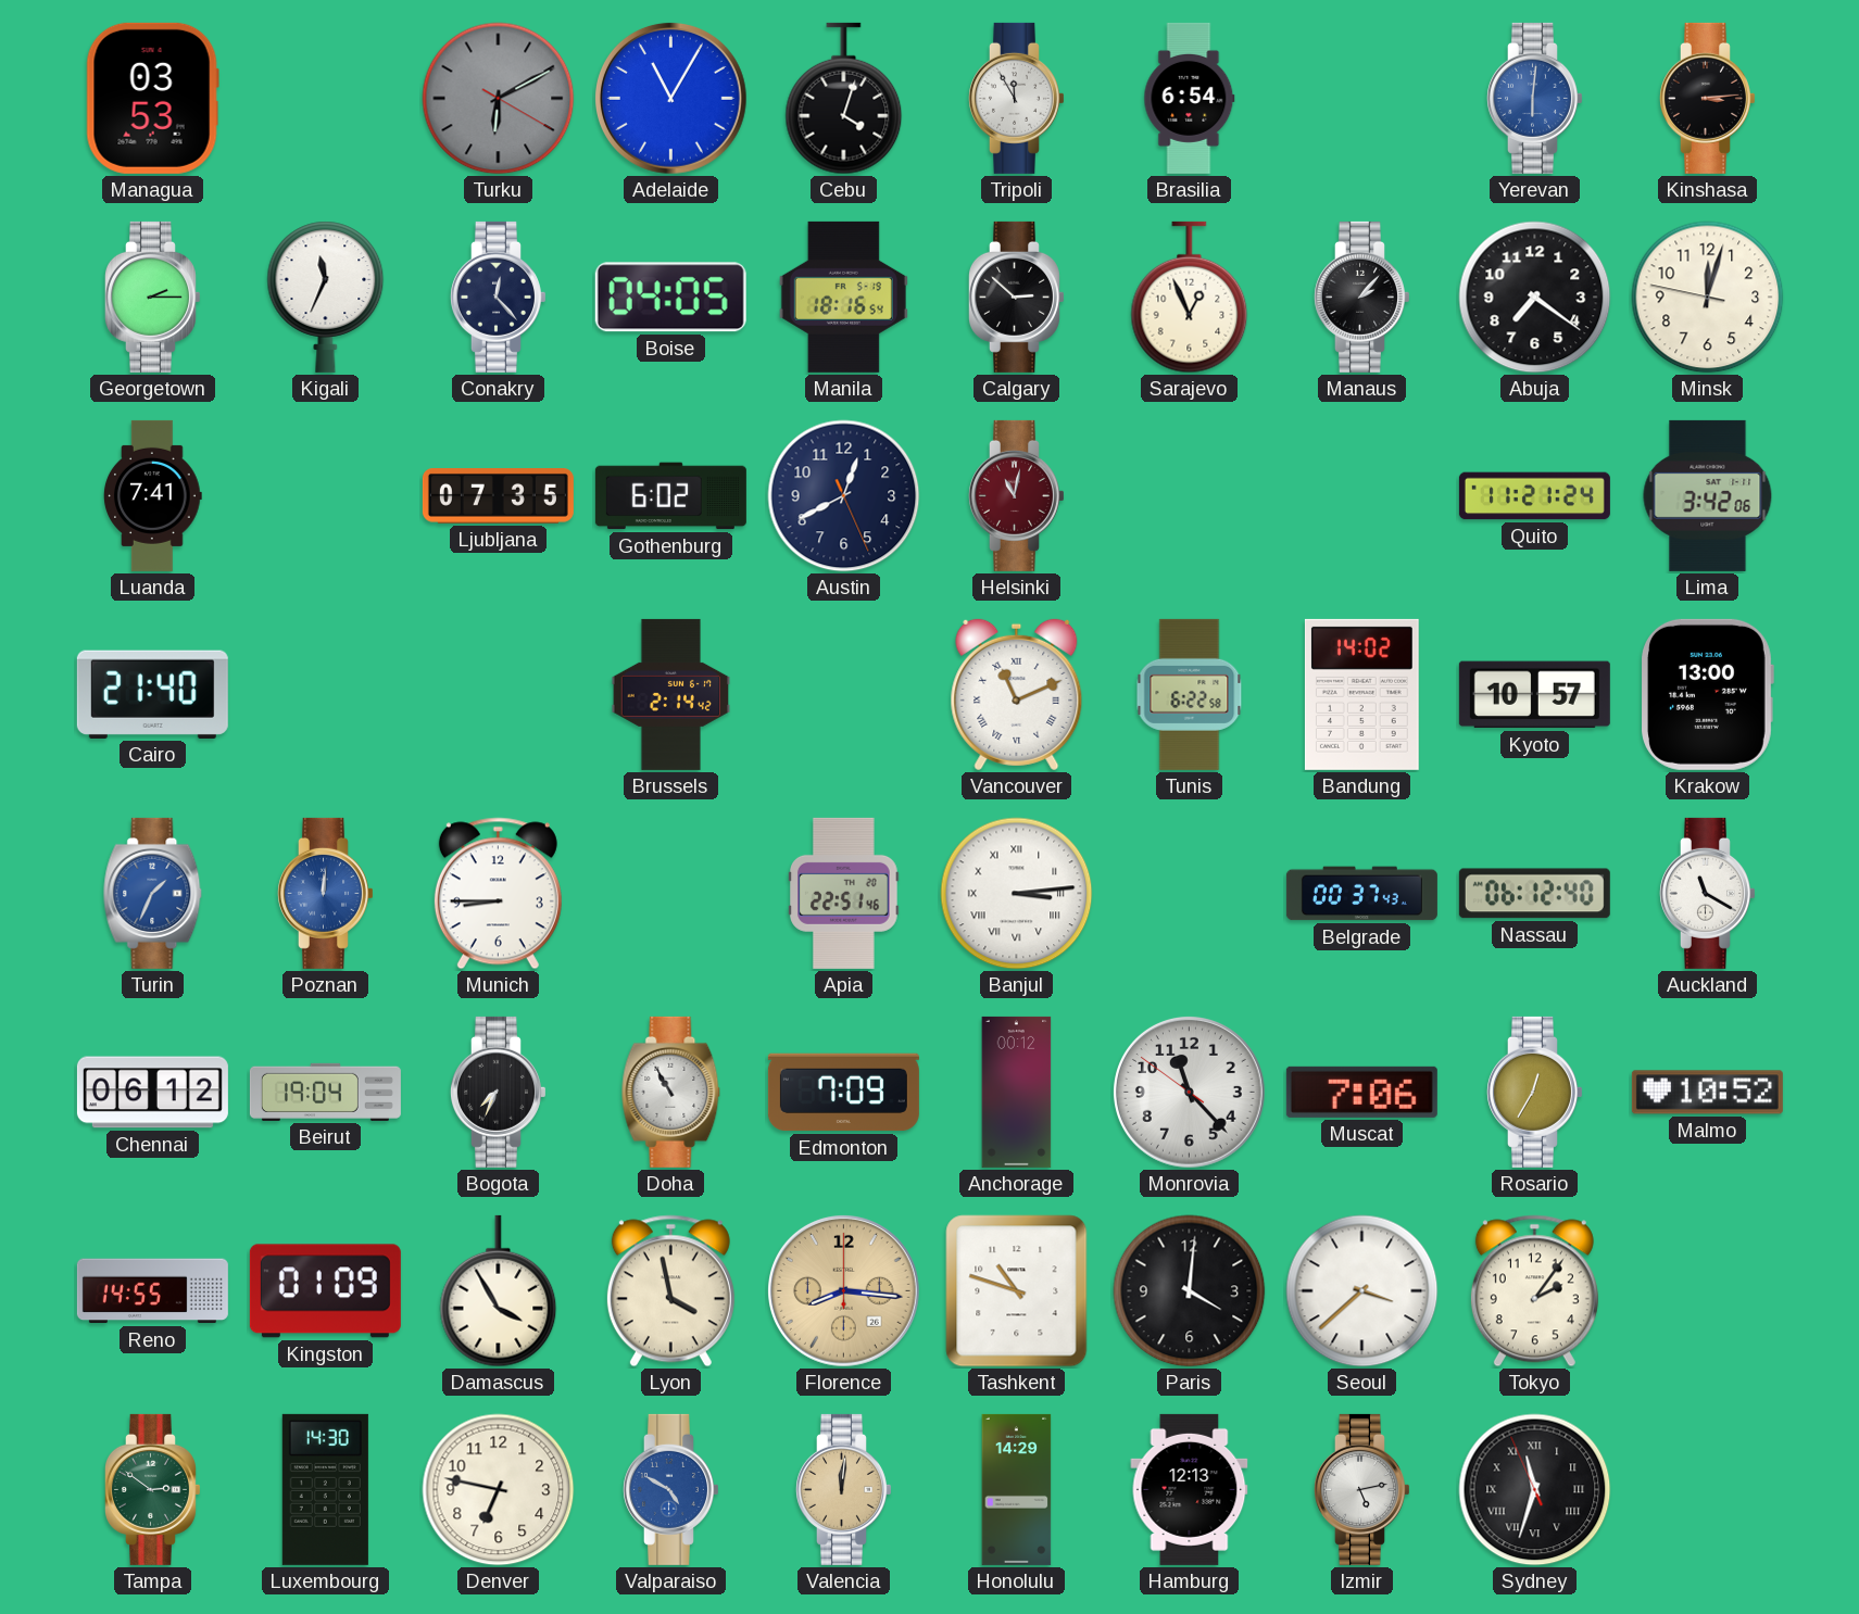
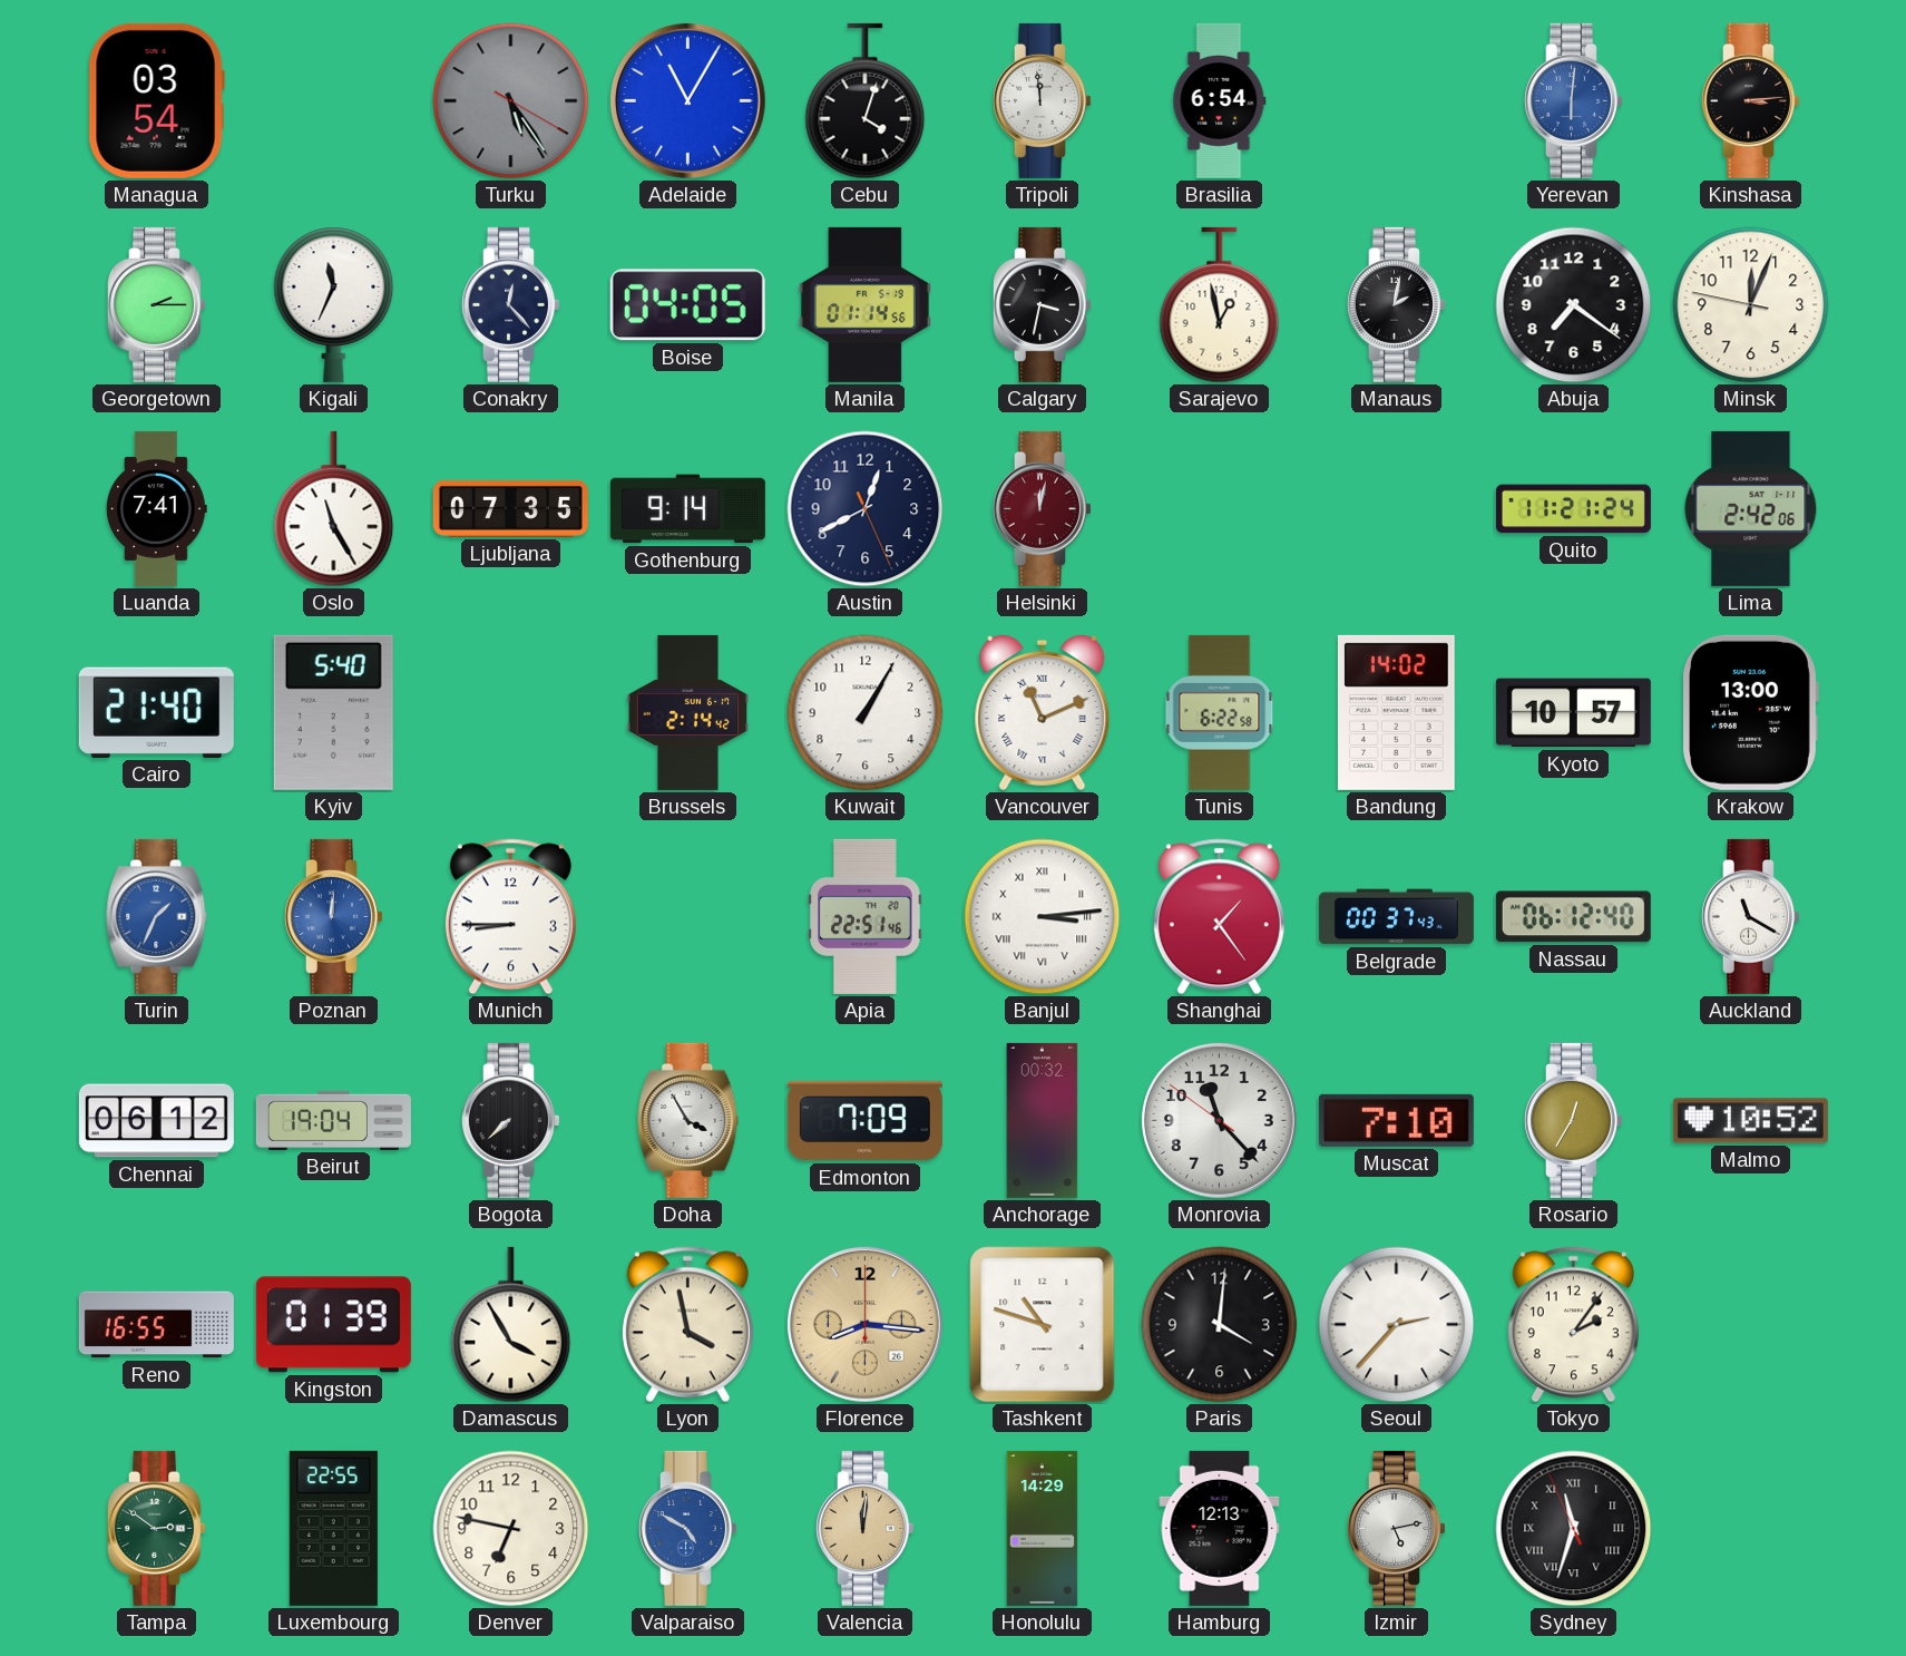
Managua: 03:53 -> 03:54
Turku: 6:10 -> 5:24
Tripoli: 11:55 -> 11:59
Manila: 18:16 -> 01:14
Calgary: 2:52 -> 3:32
Sarajevo: 12:56 -> 12:58
Manaus: 2:07 -> 2:02
Minsk: 12:02 -> 12:03
Oslo: none -> 11:25
Gothenburg: 6:02 -> 9:14
Helsinki: 11:02 -> 12:02
Lima: 3:42 -> 2:42
Kyiv: none -> 5:40
Kuwait: none -> 1:05
Shanghai: none -> 1:24
Bogota: 7:34 -> 7:38
Doha: 10:55 -> 3:55
Anchorage: 00:12 -> 00:32
Muscat: 7:06 -> 7:10
Reno: 14:55 -> 16:55
Kingston: 01:09 -> 01:39
Seoul: 3:38 -> 2:37
Luxembourg: 14:30 -> 22:55
